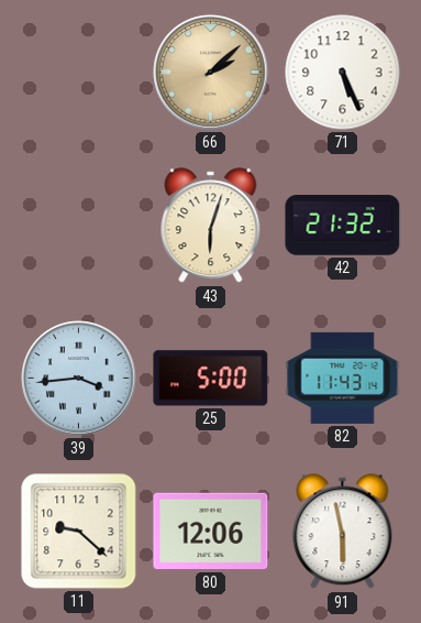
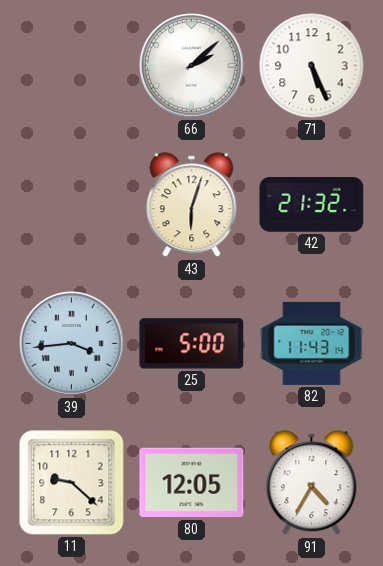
66 dial: champagne -> white
80: 12:06 -> 12:05
91: 5:58 -> 4:35
